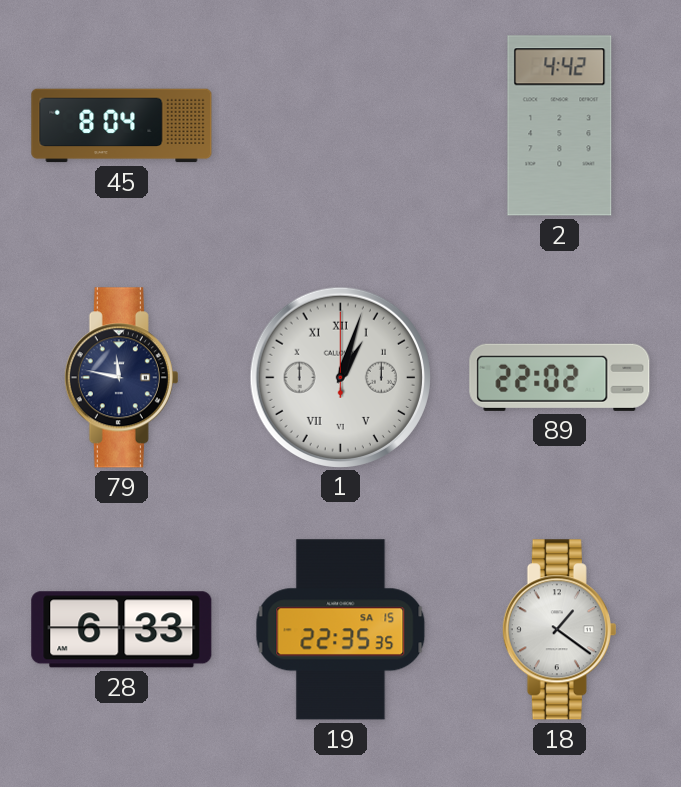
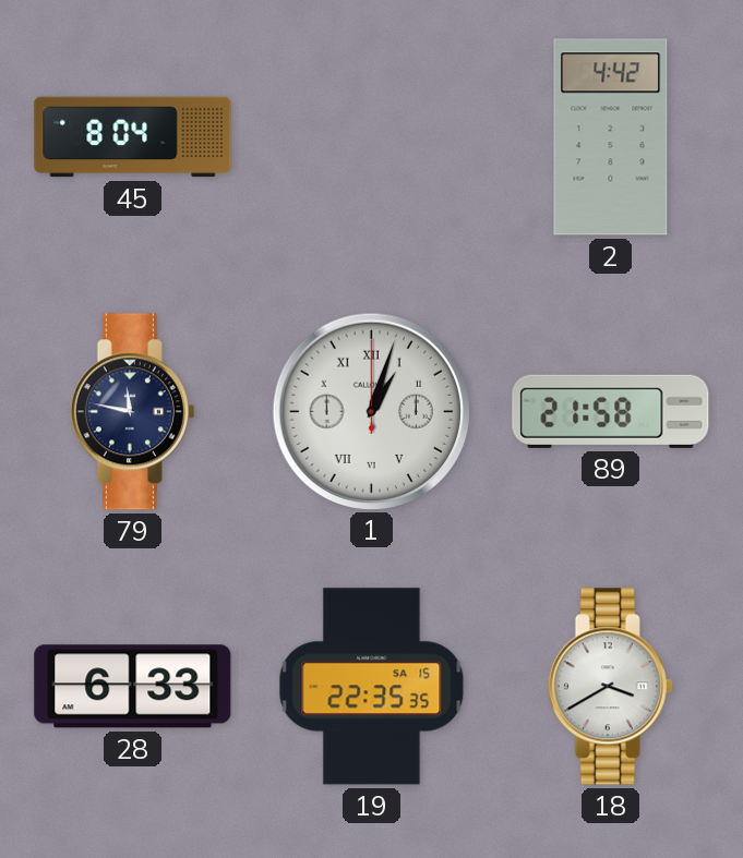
89: 22:02 -> 21:58
18: 1:21 -> 3:40
